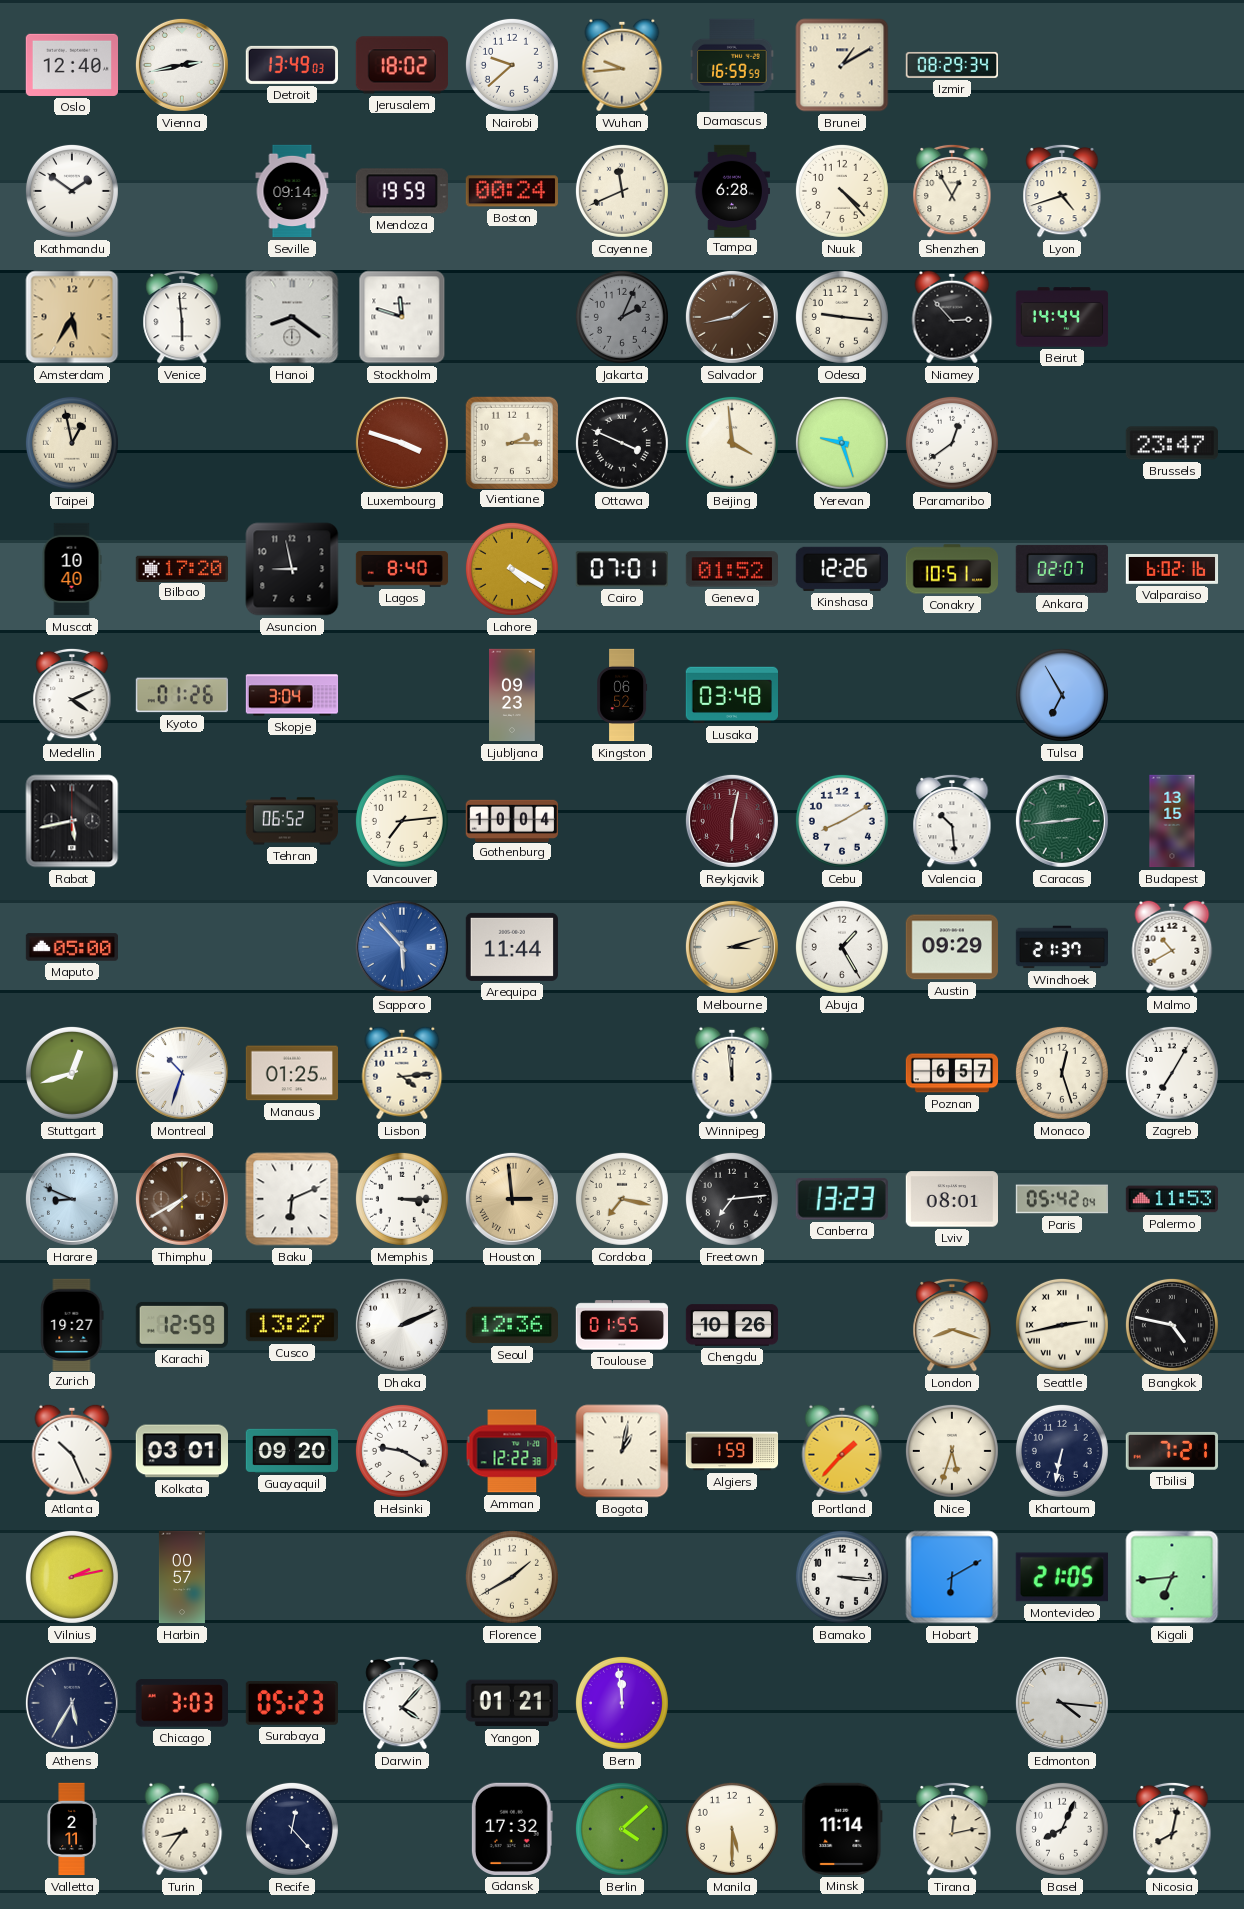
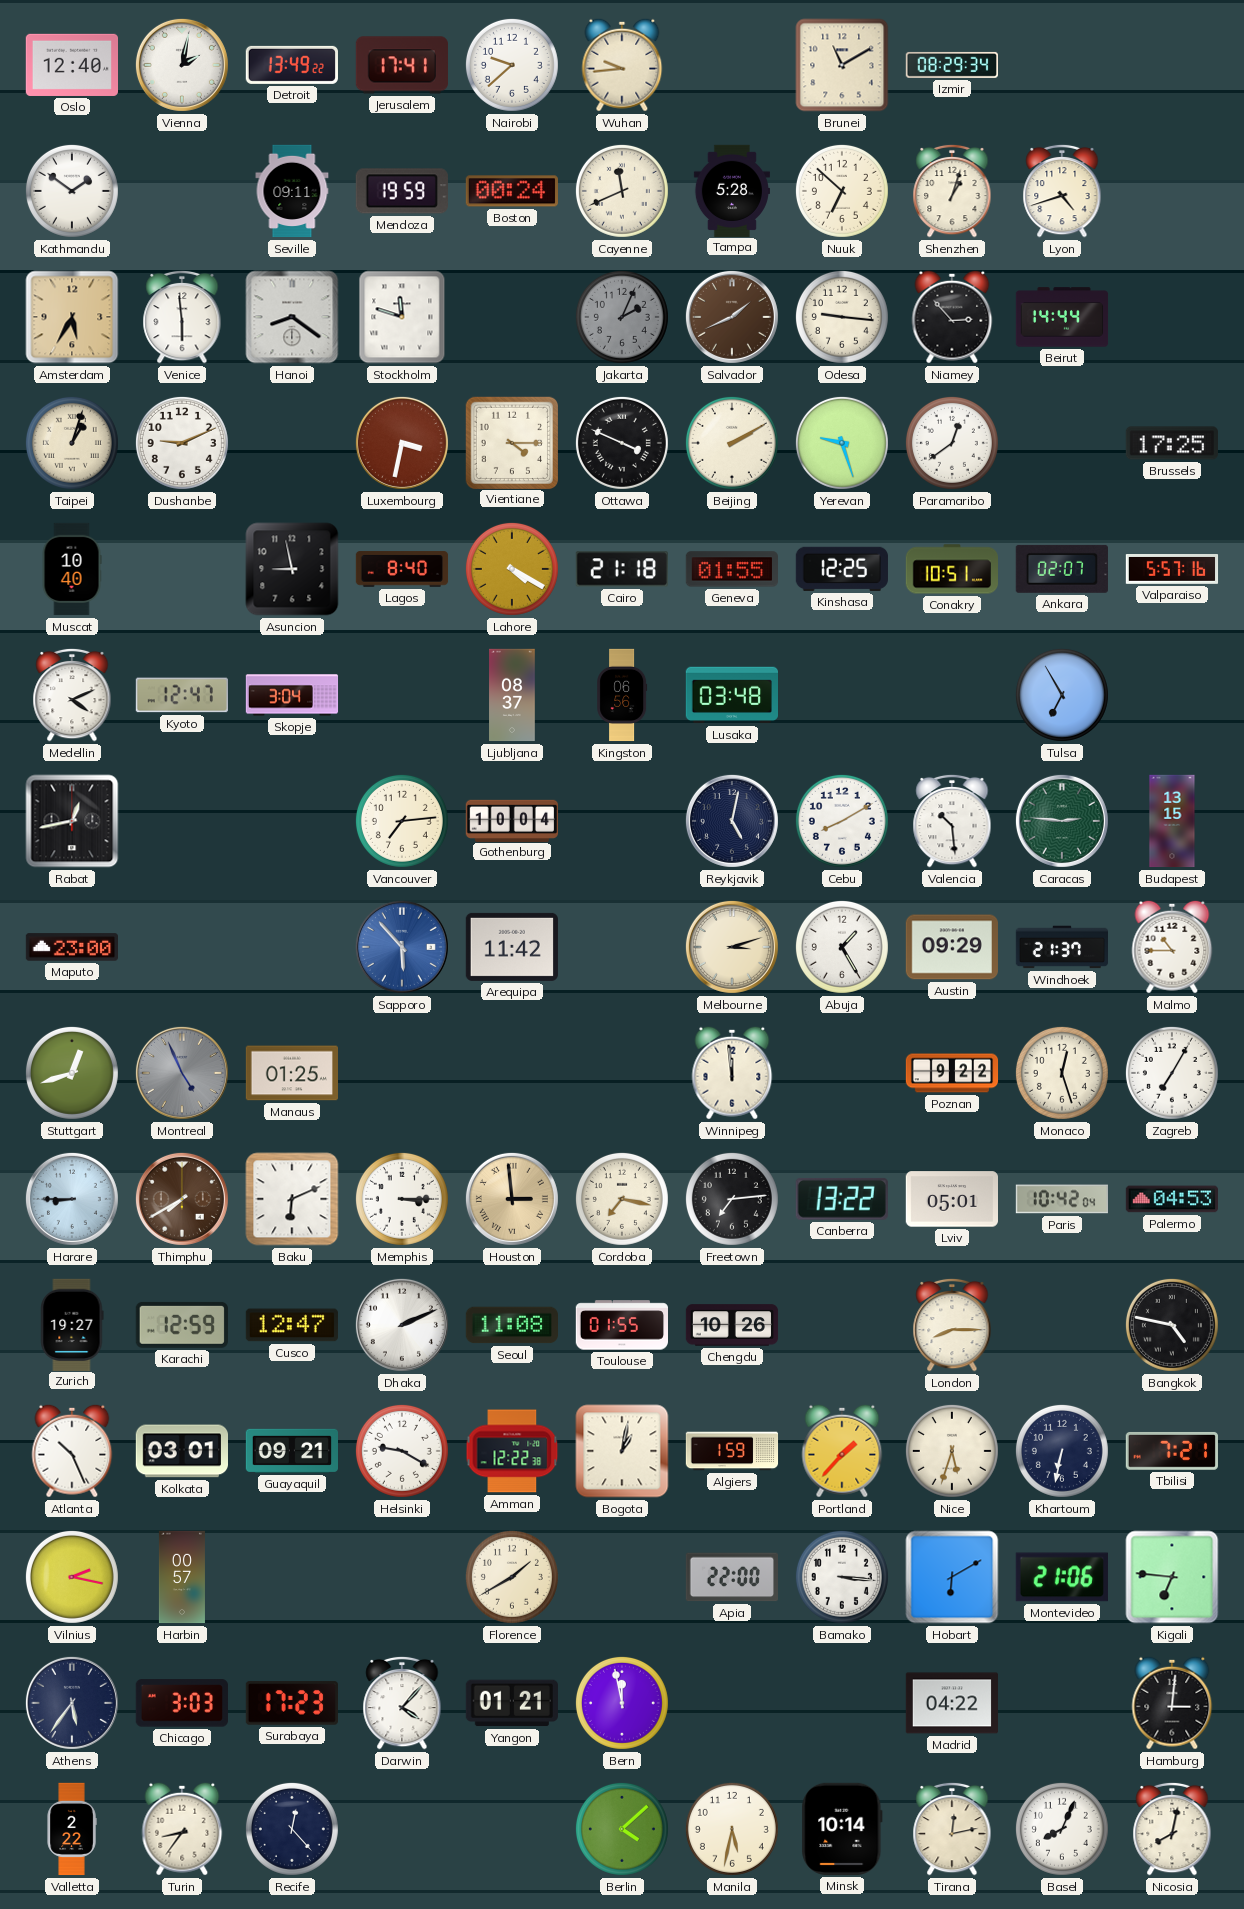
Vienna: 2:43 -> 2:02
Detroit: 13:49:03 -> 13:49:22
Jerusalem: 18:02 -> 17:41
Damascus: 16:59 -> none
Brunei: 1:10 -> 11:10
Seville: 09:14 -> 09:11
Tampa: 6:28 -> 5:28
Nuuk: 4:23 -> 6:52
Shenzhen: 12:55 -> 1:03
Salvador: 1:43 -> 1:41
Taipei: 12:58 -> 1:03
Dushanbe: none -> 9:11
Luxembourg: 3:48 -> 3:32
Vientiane: 2:15 -> 4:15
Beijing: 3:59 -> 2:10
Brussels: 23:47 -> 17:25
Bilbao: 17:20 -> none
Cairo: 07:01 -> 21:18
Geneva: 01:52 -> 01:55
Kinshasa: 12:26 -> 12:25
Valparaiso: 6:02 -> 5:57
Kyoto: 01:26 -> 12:47
Ljubljana: 09:23 -> 08:37
Kingston: 06:52 -> 06:56
Rabat: 5:43 -> 12:43
Tehran: 06:52 -> none
Reykjavik: 6:02 -> 5:02
Reykjavik dial: burgundy -> navy
Caracas: 2:44 -> 2:46
Maputo: 05:00 -> 23:00
Arequipa: 11:44 -> 11:42
Malmo: 10:40 -> 10:45
Montreal: 10:33 -> 4:56
Montreal dial: white -> grey
Lisbon: 4:14 -> none
Poznan: 6:57 -> 9:22
Harare: 8:49 -> 8:45
Canberra: 13:23 -> 13:22
Lviv: 08:01 -> 05:01
Paris: 05:42 -> 10:42
Palermo: 11:53 -> 04:53
Cusco: 13:27 -> 12:47
Seoul: 12:36 -> 11:08
London: 8:18 -> 8:15
Seattle: 2:43 -> none
Guayaquil: 09:20 -> 09:21
Vilnius: 2:13 -> 2:17
Apia: none -> 22:00
Montevideo: 21:05 -> 21:06
Kigali: 6:44 -> 6:46
Athens: 5:35 -> 5:36
Surabaya: 05:23 -> 17:23
Bern: 11:59 -> 11:58
Madrid: none -> 04:22
Edmonton: 4:16 -> none
Hamburg: none -> 3:01
Valletta: 2:11 -> 2:22
Gdansk: 17:32 -> none
Manila: 5:30 -> 5:32
Minsk: 11:14 -> 10:14
